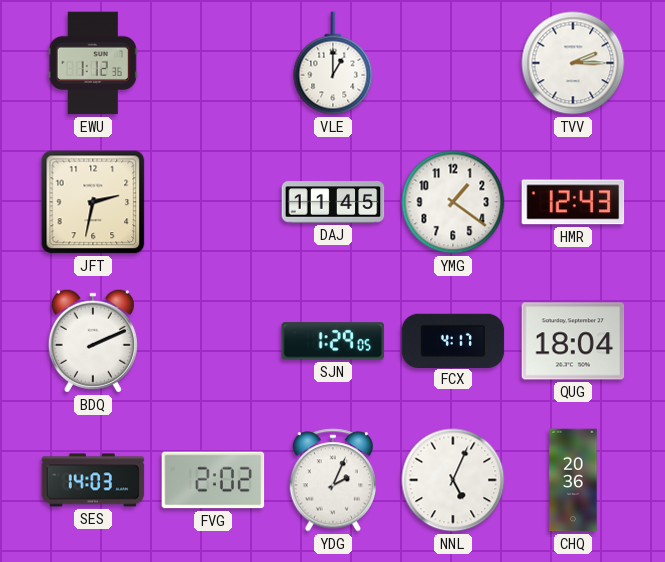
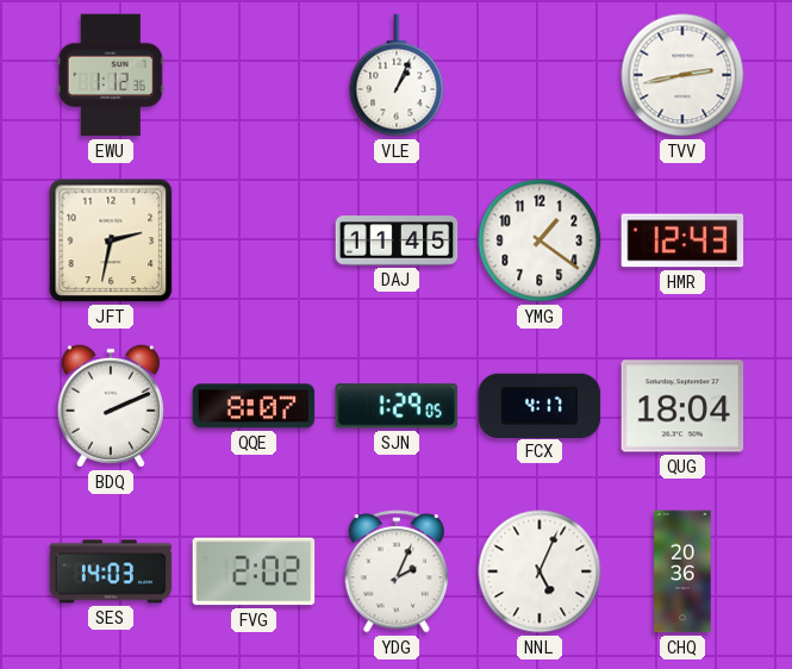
VLE: 1:00 -> 1:04
TVV: 2:15 -> 2:43
QQE: none -> 8:07
